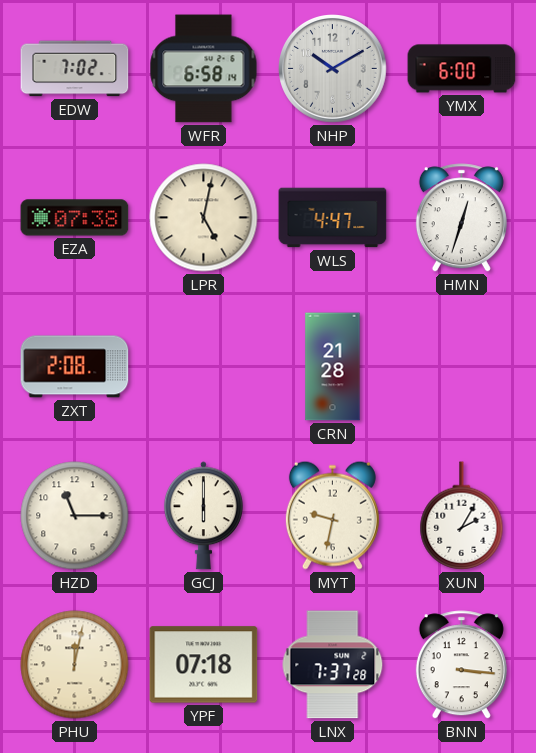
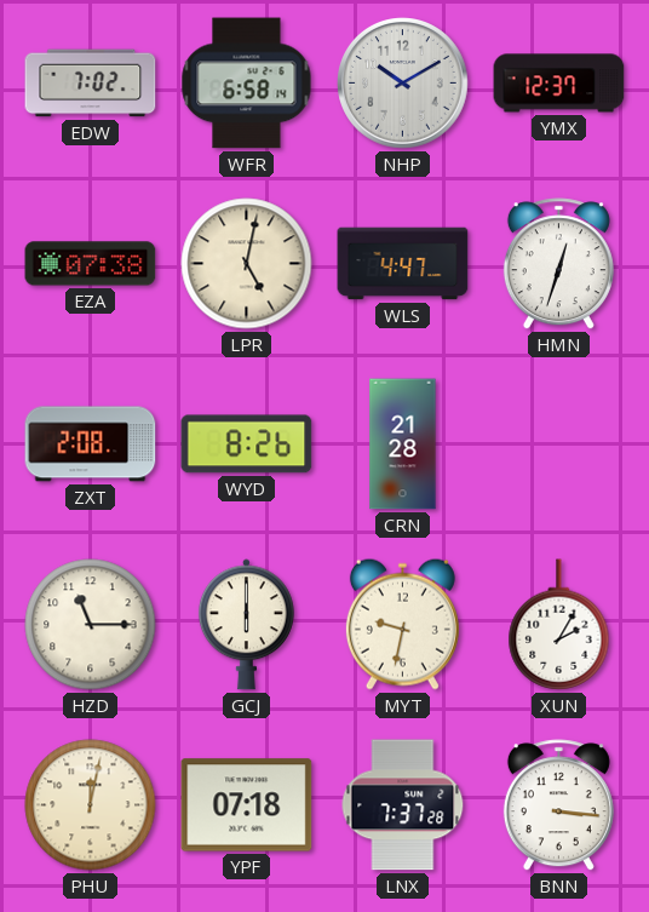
YMX: 6:00 -> 12:37
WYD: none -> 8:26
